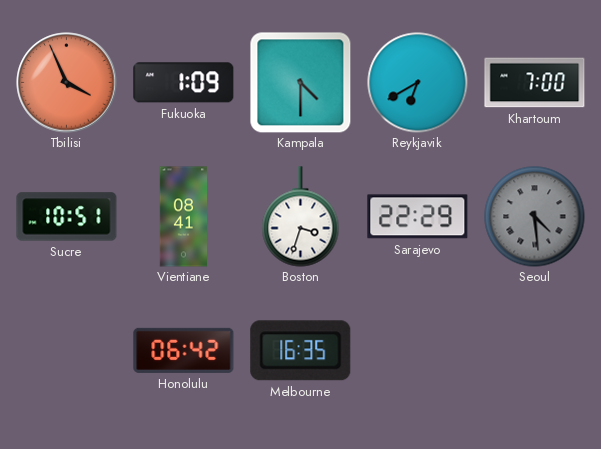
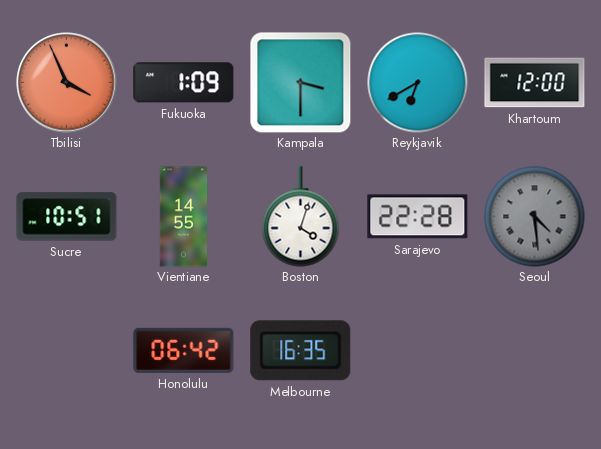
Kampala: 4:30 -> 3:30
Khartoum: 7:00 -> 12:00
Vientiane: 08:41 -> 14:55
Boston: 3:33 -> 4:03
Sarajevo: 22:29 -> 22:28
